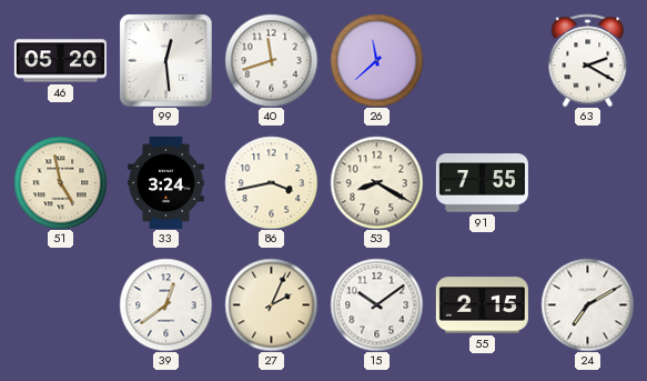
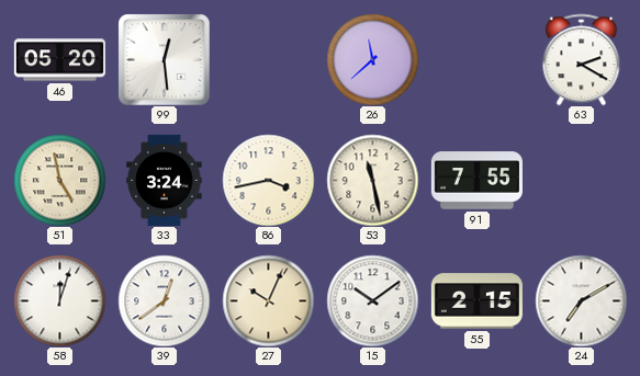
40: 11:42 -> none
53: 8:20 -> 11:28
58: none -> 12:03
27: 2:04 -> 10:04
